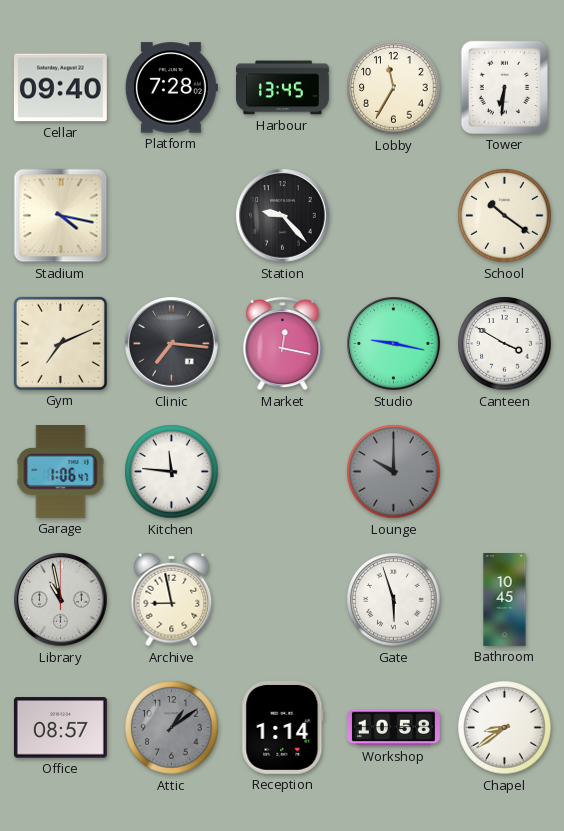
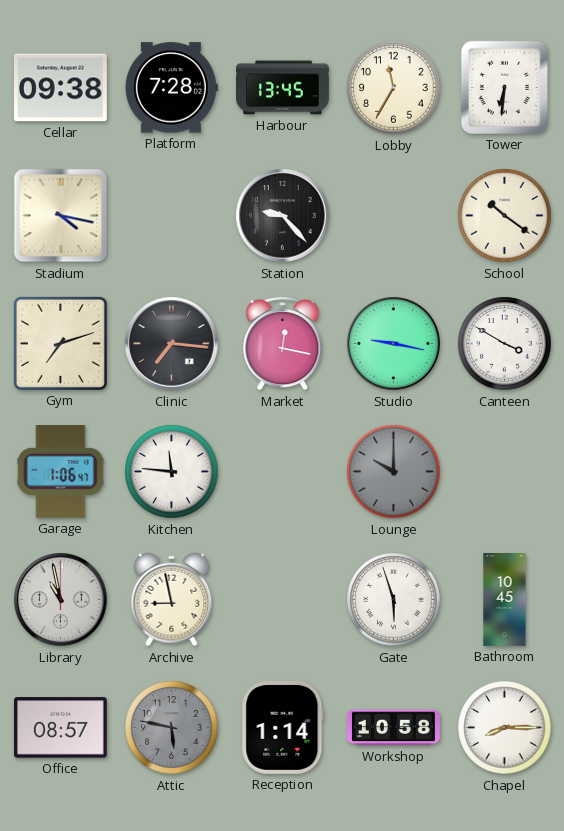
Cellar: 09:40 -> 09:38
Gym: 7:11 -> 7:12
Attic: 1:09 -> 5:47
Chapel: 8:39 -> 8:15
